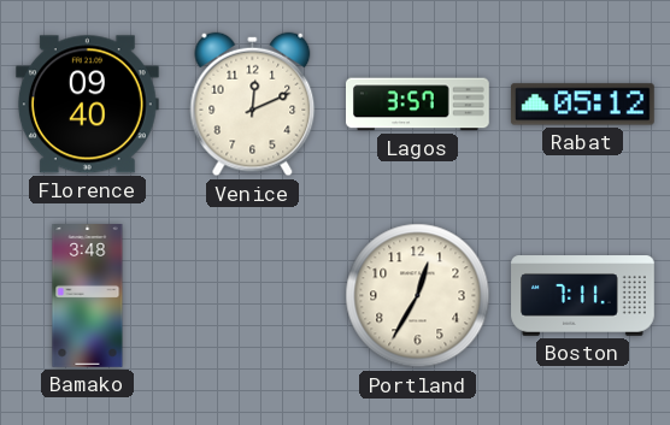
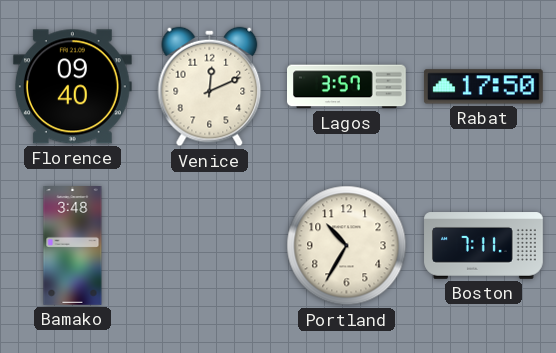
Rabat: 05:12 -> 17:50
Portland: 12:35 -> 10:35
